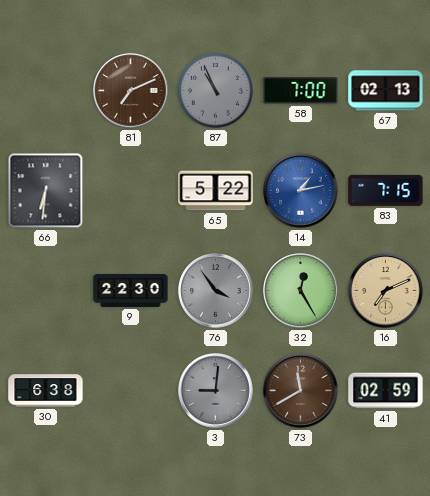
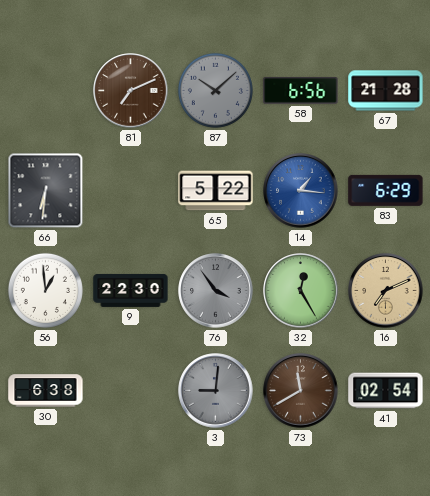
87: 10:56 -> 10:08
58: 7:00 -> 6:56
67: 02:13 -> 21:28
14: 1:13 -> 1:16
83: 7:15 -> 6:29
56: none -> 12:59
41: 02:59 -> 02:54
